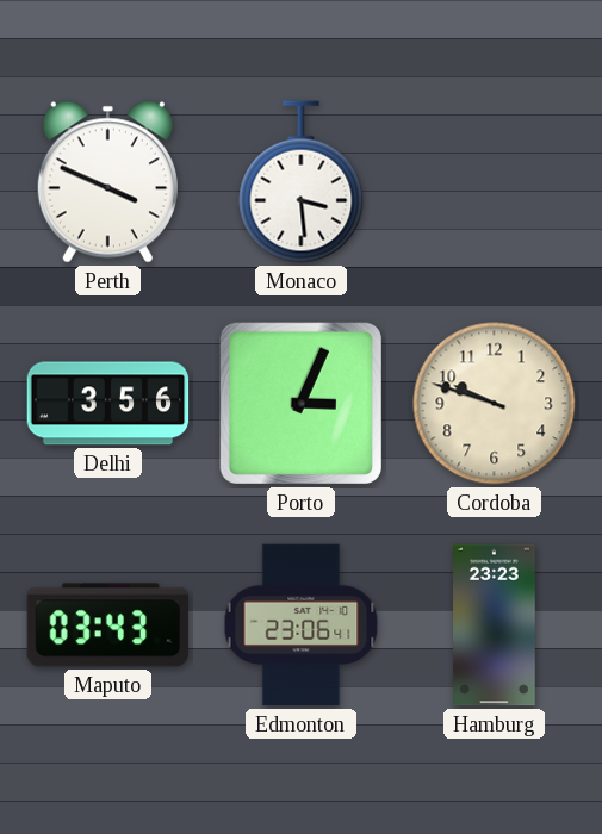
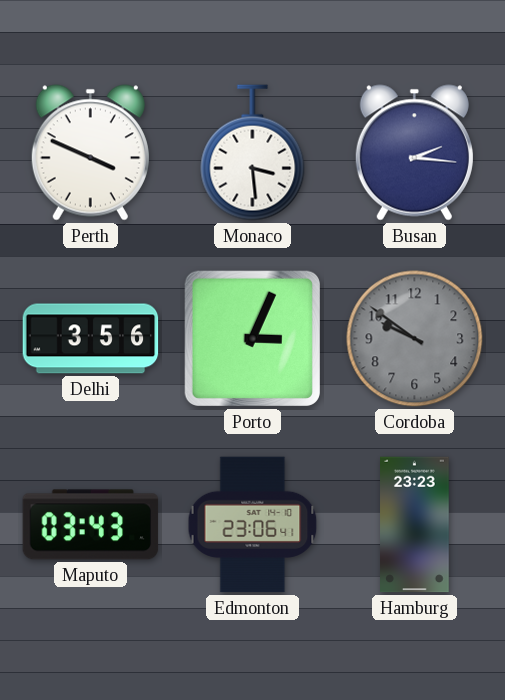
Busan: none -> 2:16
Cordoba: 9:48 -> 9:51
Cordoba dial: cream -> grey
